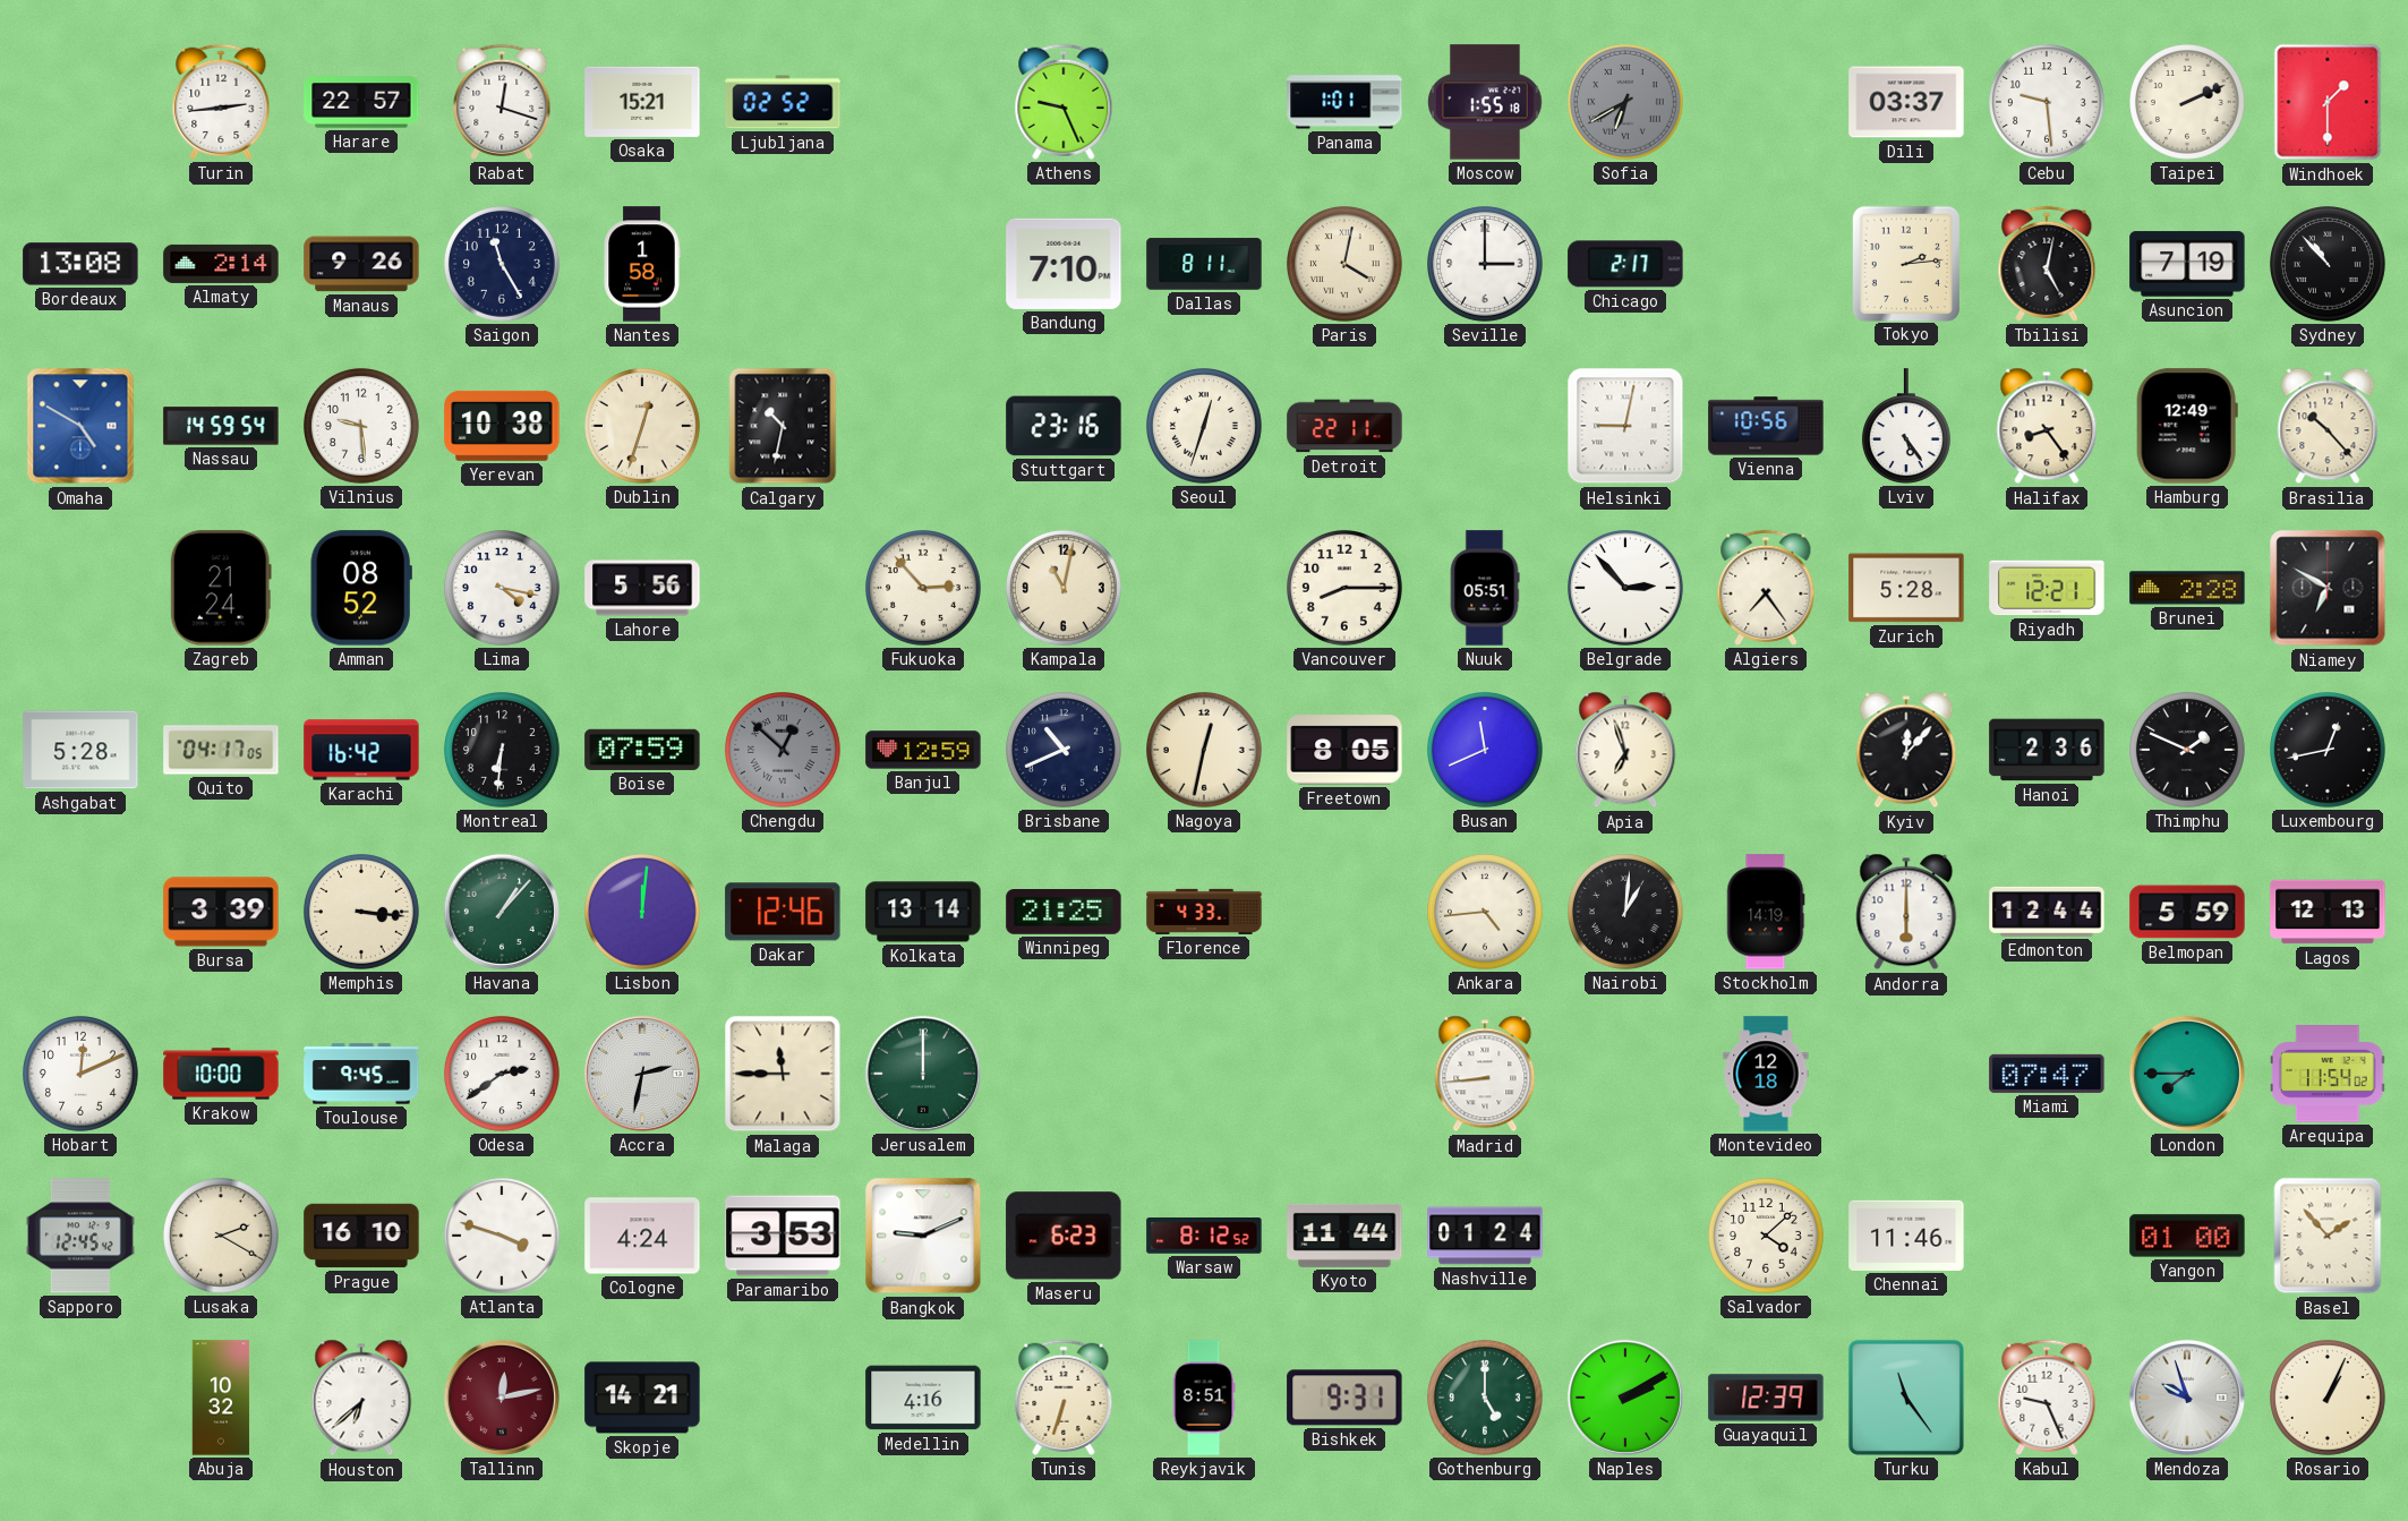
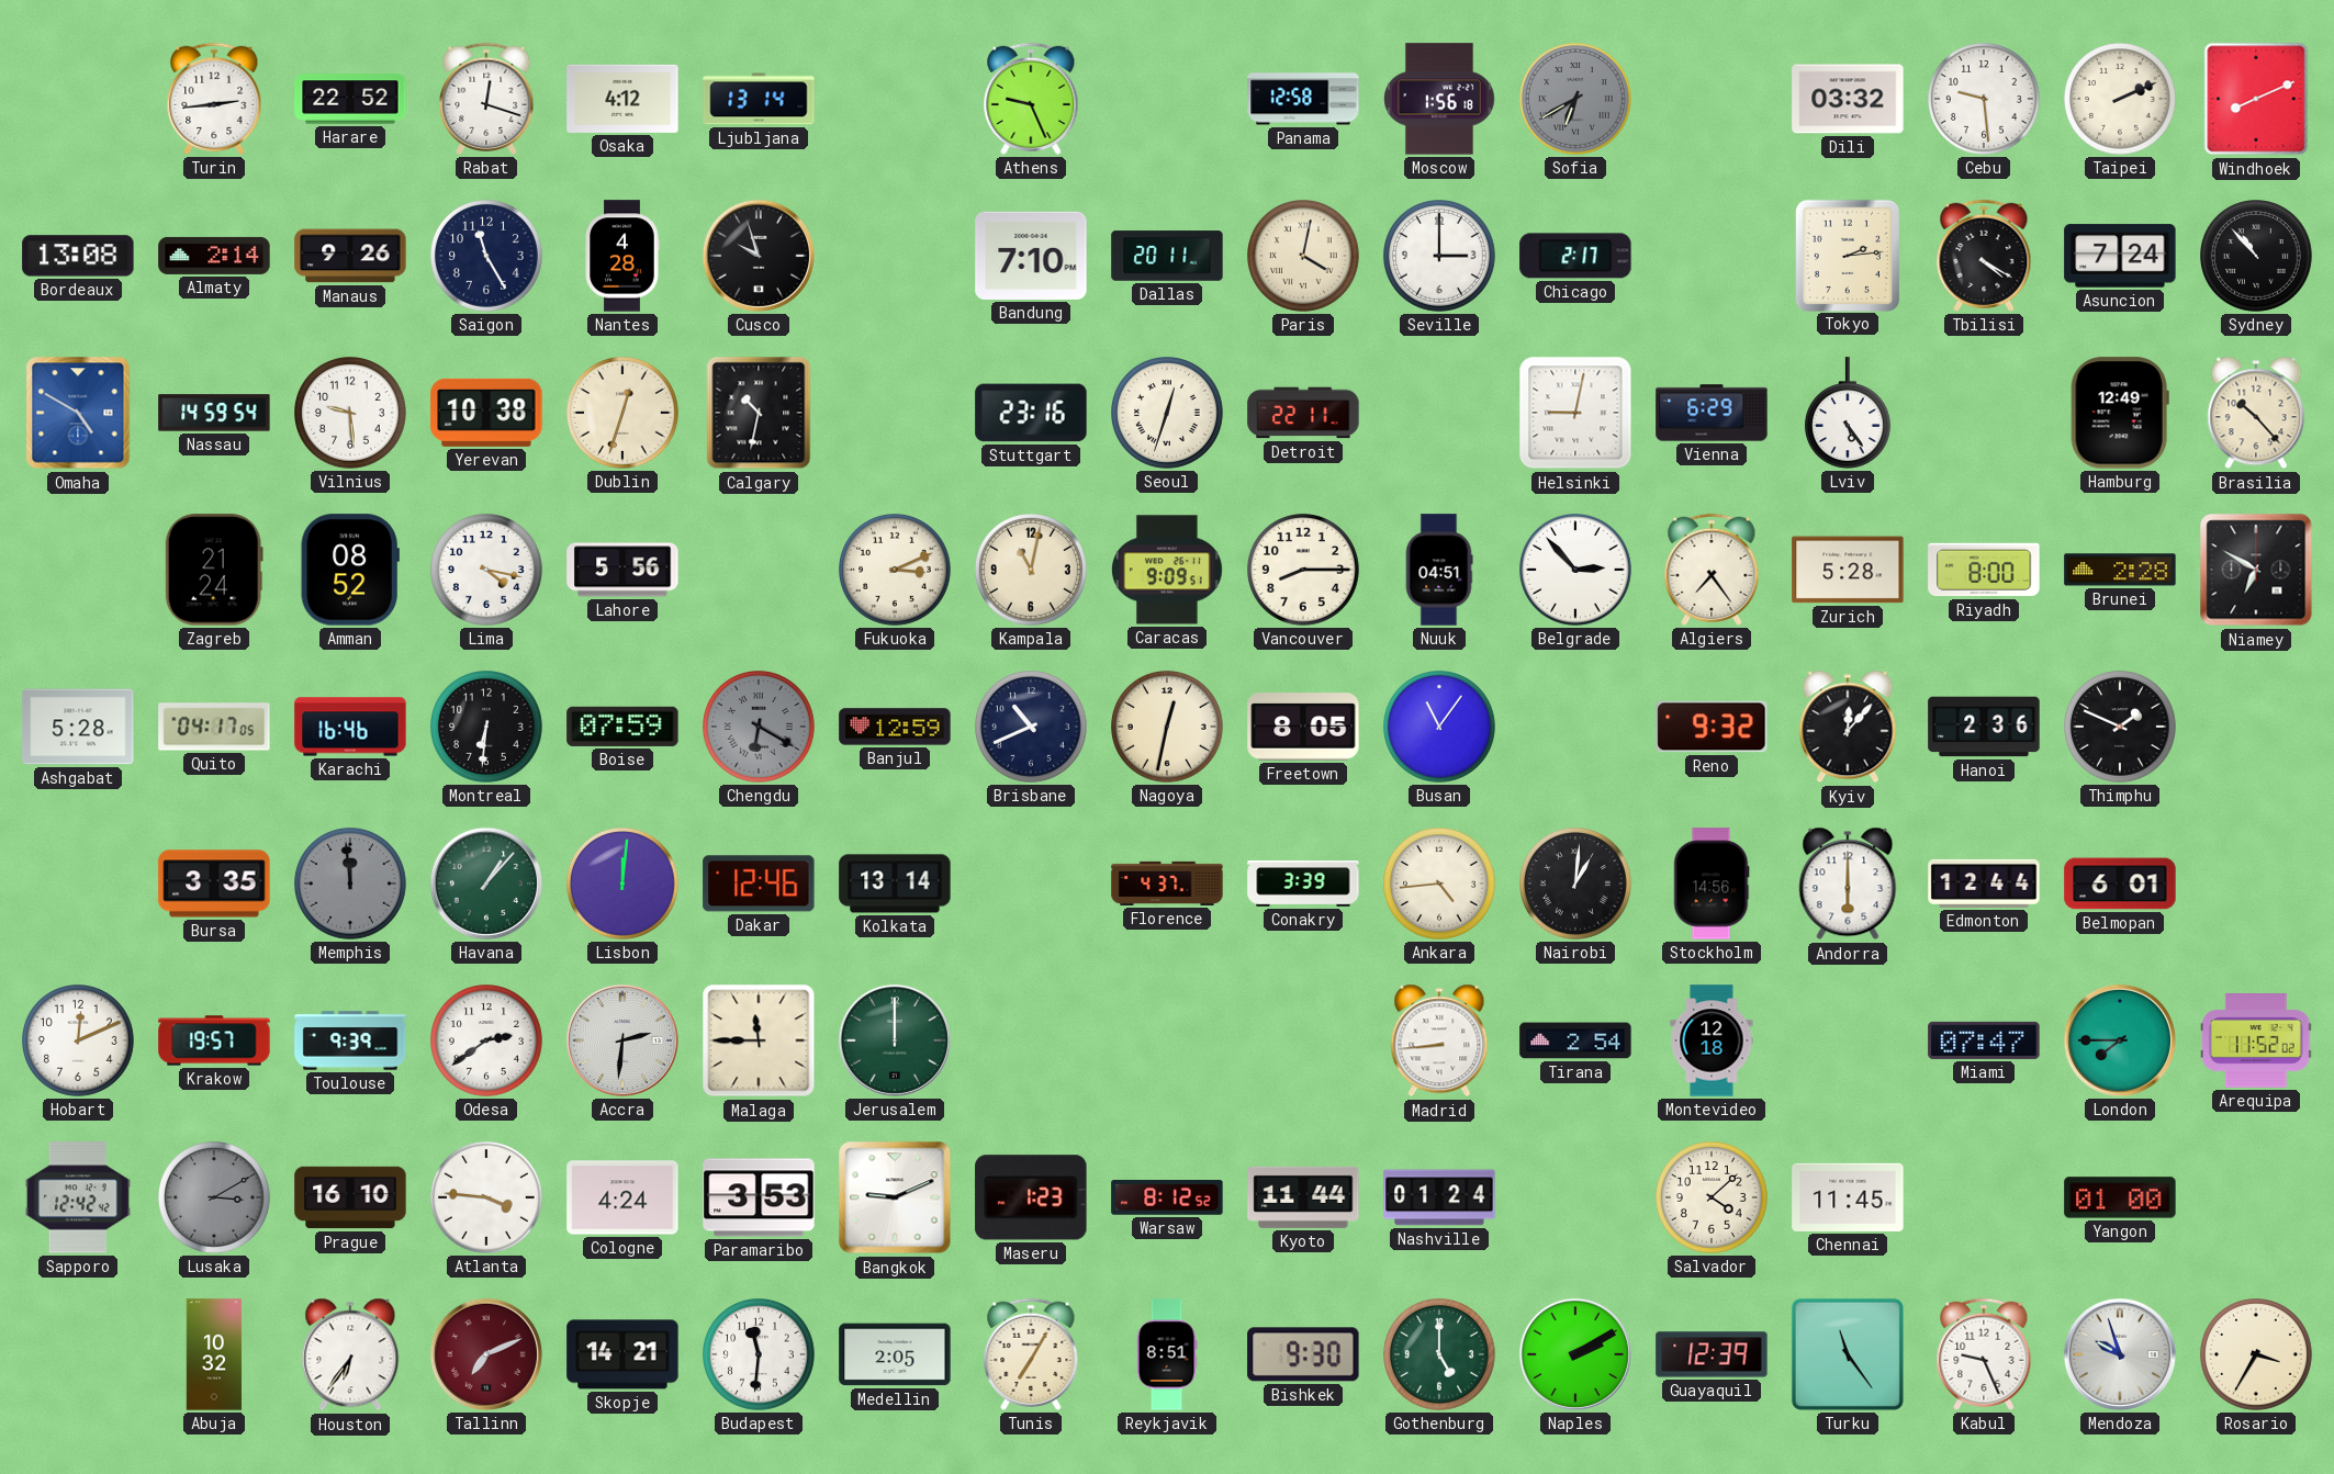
Harare: 22:57 -> 22:52
Osaka: 15:21 -> 4:12
Ljubljana: 02:52 -> 13:14
Panama: 1:01 -> 12:58
Moscow: 1:55 -> 1:56
Dili: 03:37 -> 03:32
Windhoek: 1:30 -> 8:11
Nantes: 1:58 -> 4:28
Cusco: none -> 9:57
Dallas: 8:11 -> 20:11
Tbilisi: 5:02 -> 4:20
Asuncion: 7:19 -> 7:24
Vienna: 10:56 -> 6:29
Halifax: 8:24 -> none
Fukuoka: 2:53 -> 3:11
Caracas: none -> 9:09
Nuuk: 05:51 -> 04:51
Riyadh: 12:21 -> 8:00
Karachi: 16:42 -> 16:46
Chengdu: 12:52 -> 6:20
Busan: 11:41 -> 11:06
Apia: 6:57 -> none
Reno: none -> 9:32
Luxembourg: 12:43 -> none
Bursa: 3:39 -> 3:35
Memphis: 3:16 -> 11:59
Memphis dial: cream -> grey
Winnipeg: 21:25 -> none
Florence: 4:33 -> 4:37
Conakry: none -> 3:39
Stockholm: 14:19 -> 14:56
Belmopan: 5:59 -> 6:01
Lagos: 12:13 -> none
Krakow: 10:00 -> 19:57
Toulouse: 9:45 -> 9:39
Accra: 2:32 -> 2:31
Tirana: none -> 2:54
Arequipa: 11:54 -> 11:52
Sapporo: 12:45 -> 12:42
Lusaka: 2:20 -> 3:10
Lusaka dial: cream -> grey
Atlanta: 3:48 -> 3:46
Maseru: 6:23 -> 1:23
Chennai: 11:46 -> 11:45
Basel: 1:53 -> none
Houston: 6:38 -> 6:36
Tallinn: 12:13 -> 7:11
Budapest: none -> 11:31
Medellin: 4:16 -> 2:05
Tunis: 6:33 -> 7:05
Bishkek: 9:31 -> 9:30
Rosario: 1:04 -> 3:35
